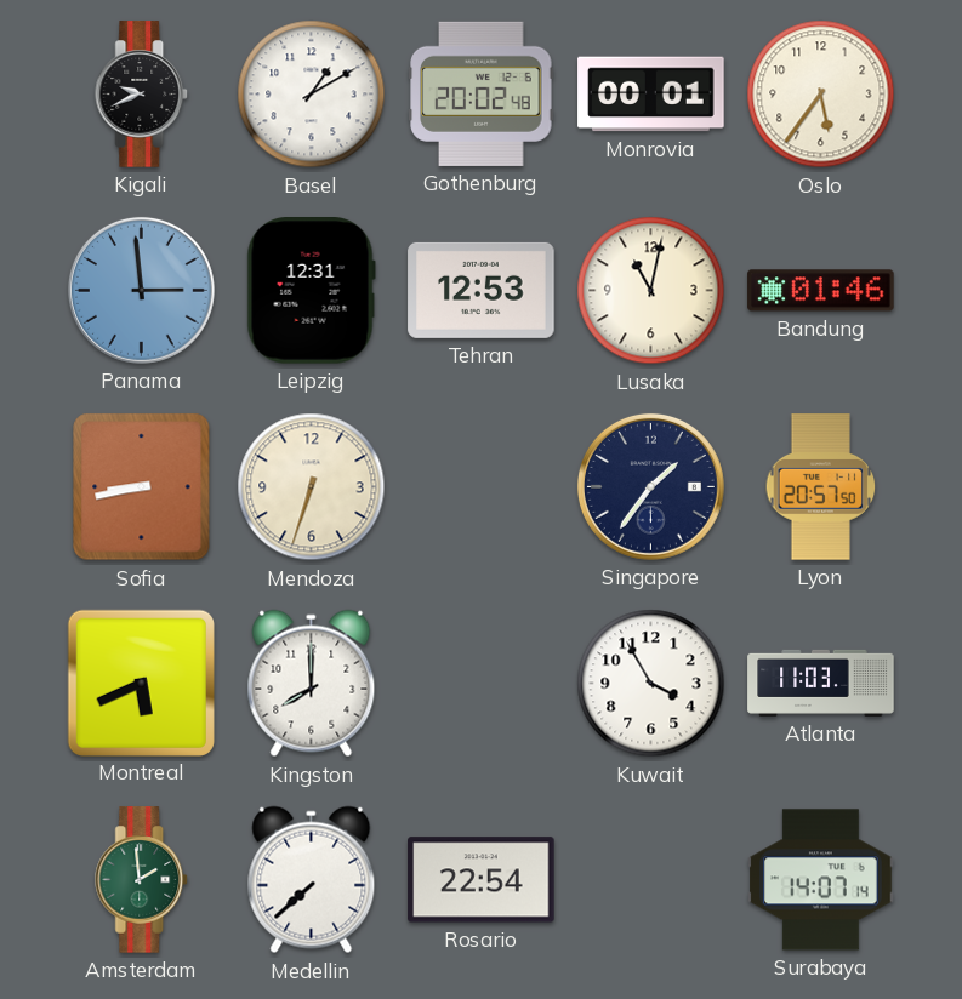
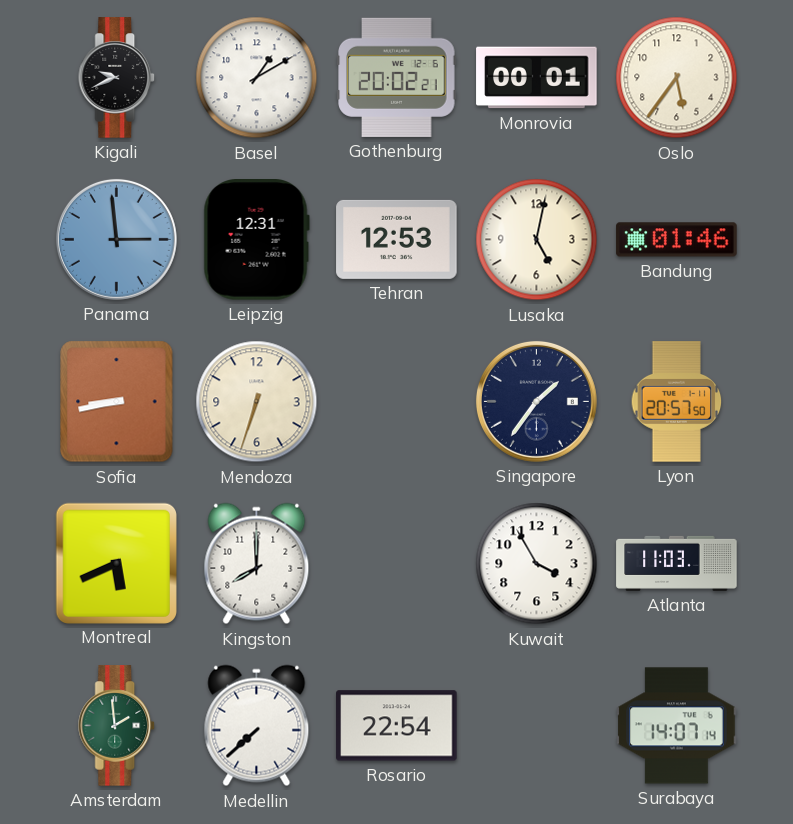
Gothenburg: 20:02:48 -> 20:02:21
Lusaka: 11:02 -> 5:02
